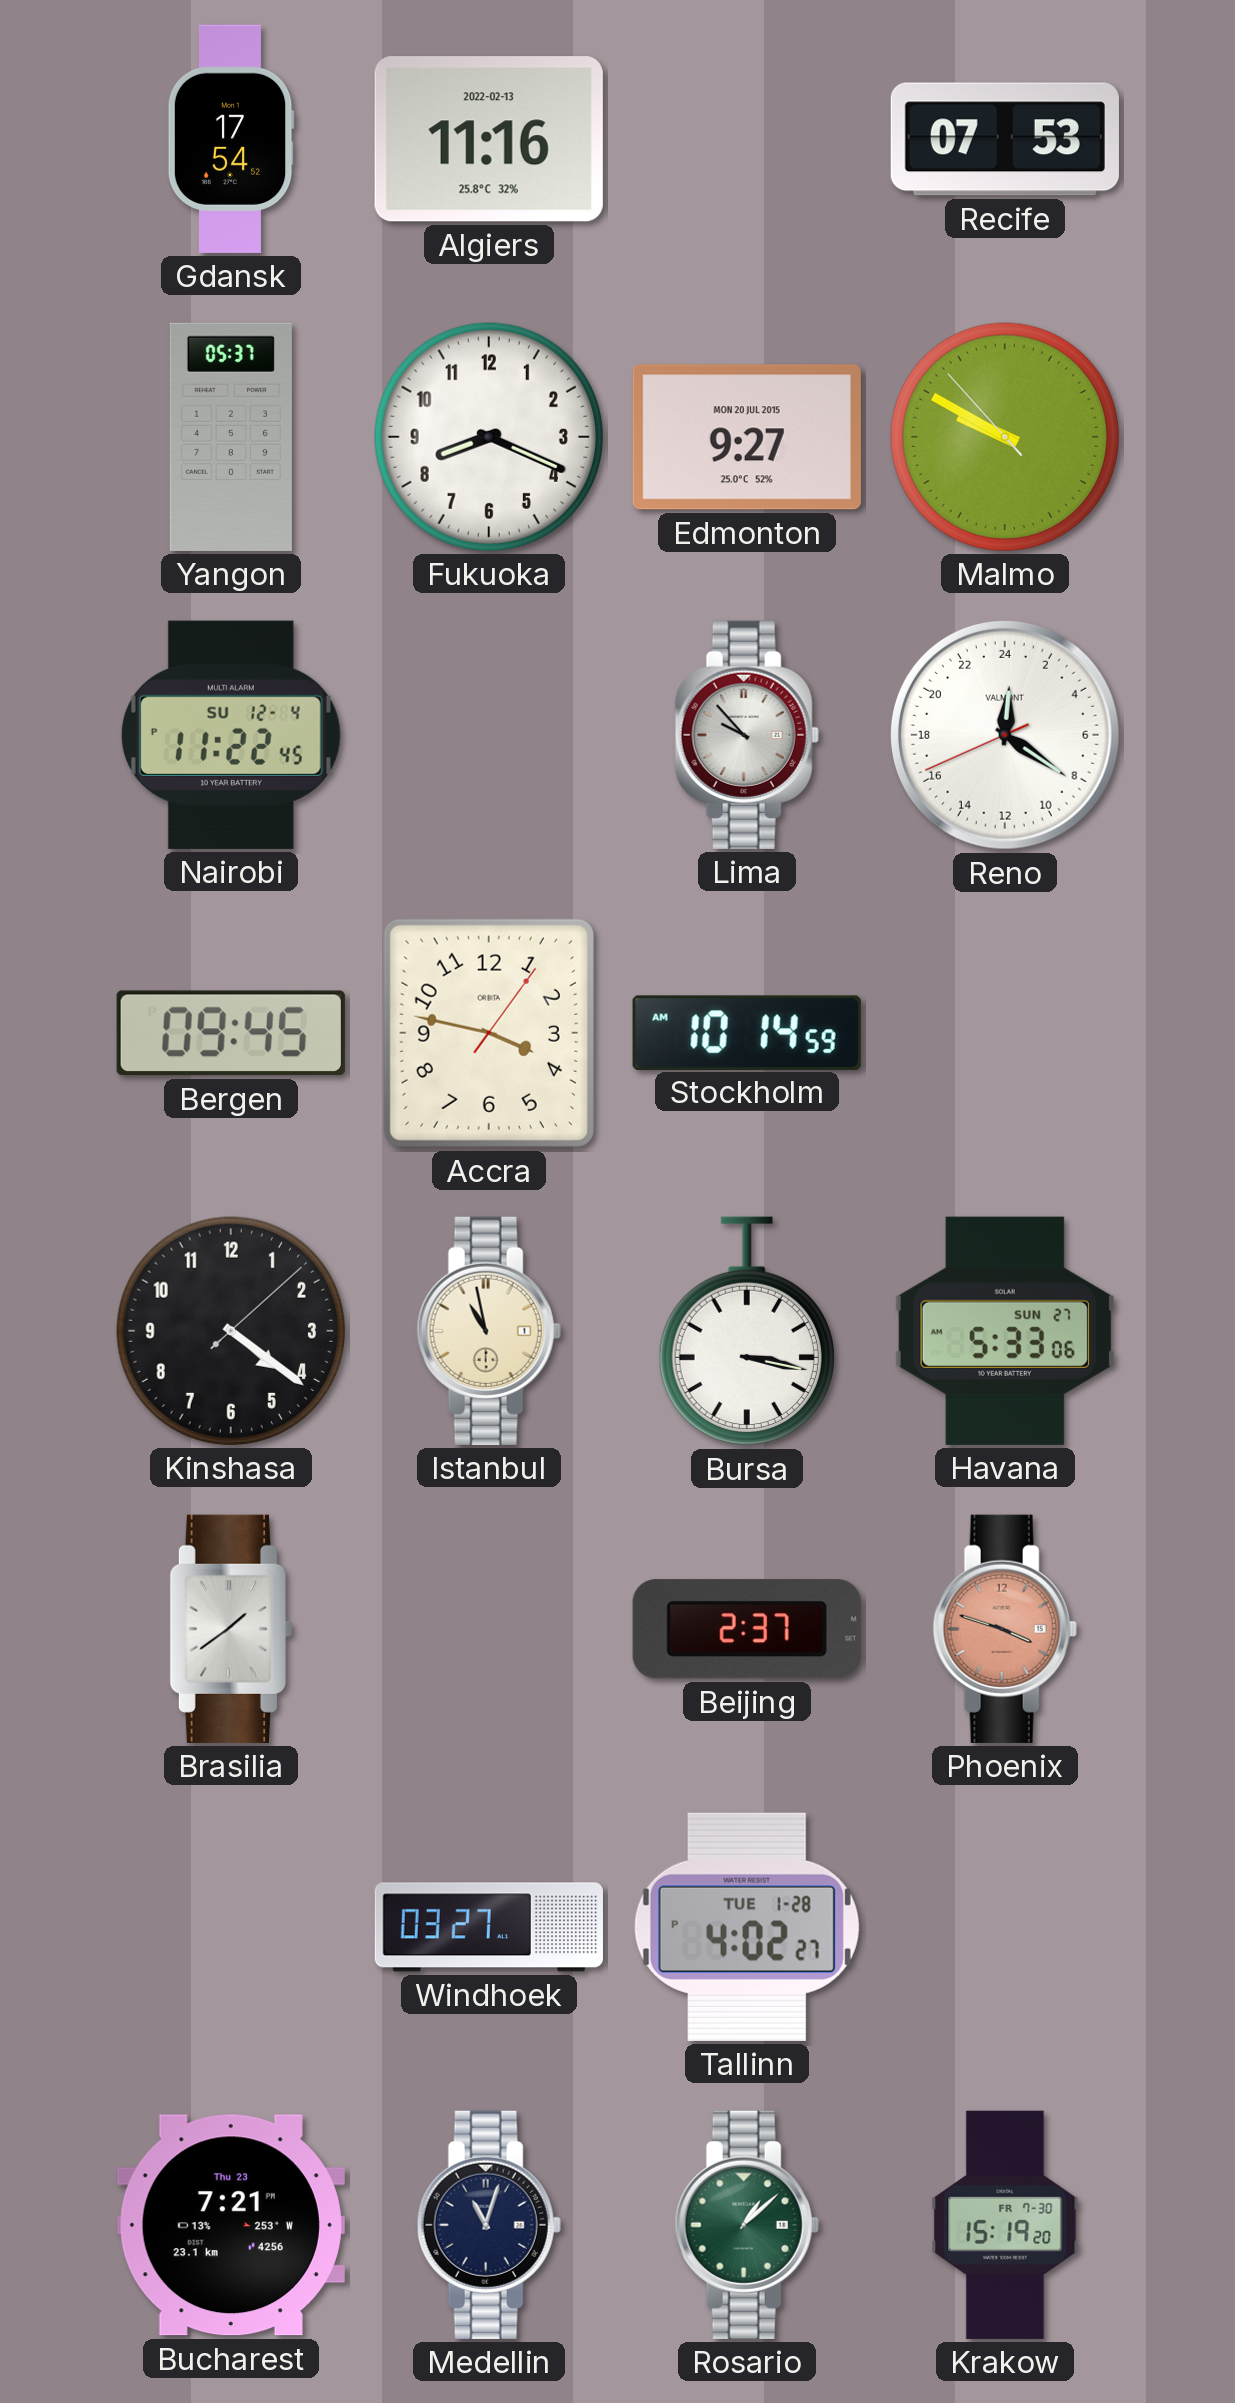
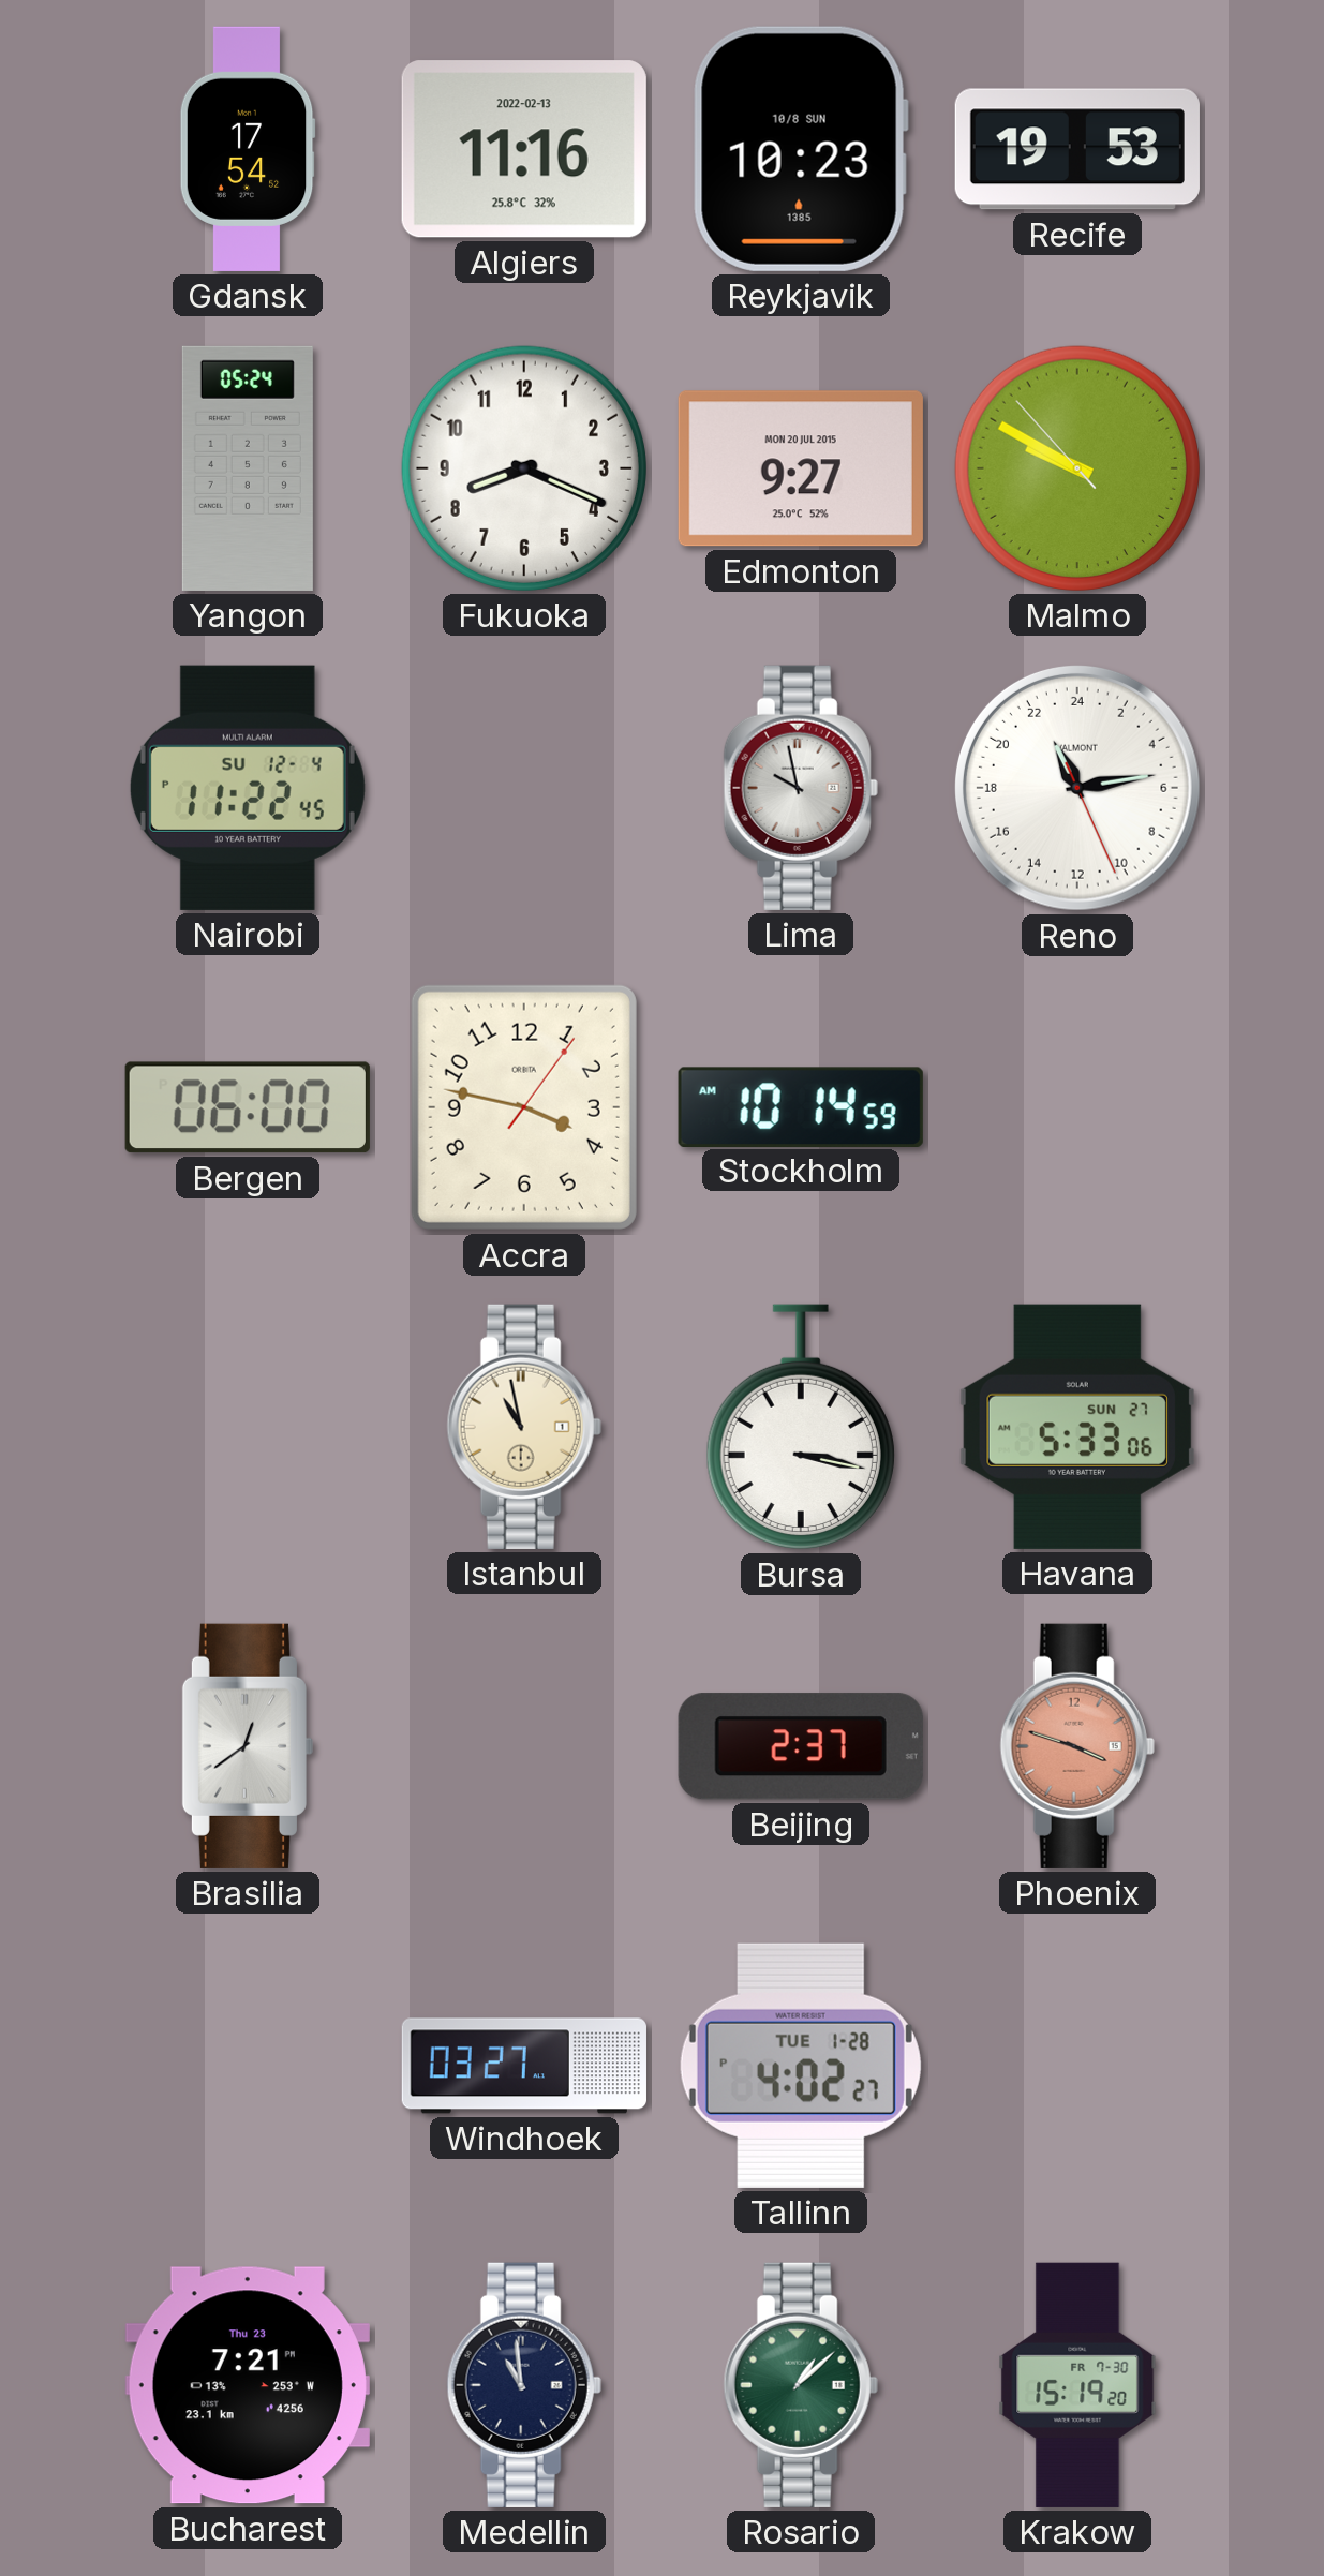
Reykjavik: none -> 10:23
Recife: 07:53 -> 19:53
Yangon: 05:37 -> 05:24
Lima: 9:53 -> 9:58
Reno: 0:20 -> 22:13
Bergen: 09:45 -> 06:00
Kinshasa: 4:21 -> none
Brasilia: 1:39 -> 12:39
Medellin: 11:03 -> 10:59
